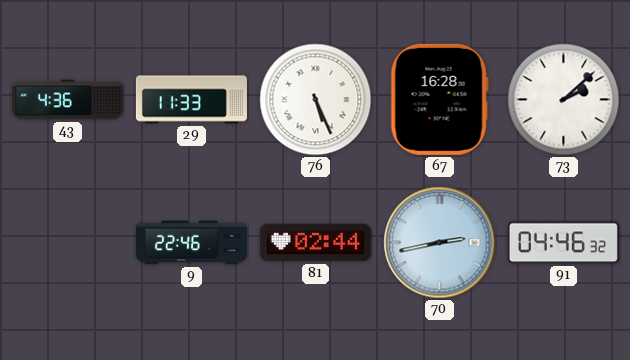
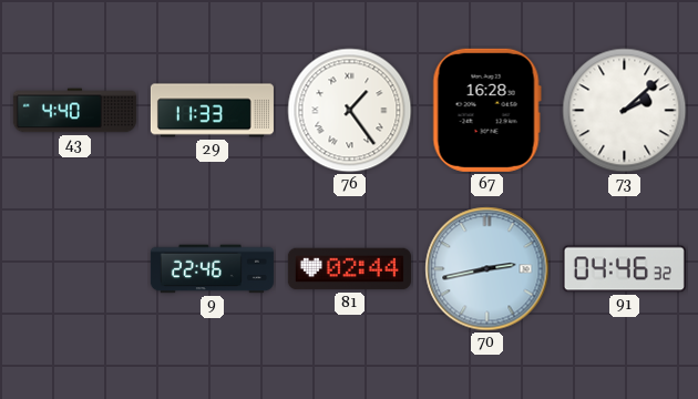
43: 4:36 -> 4:40
76: 5:26 -> 1:24
